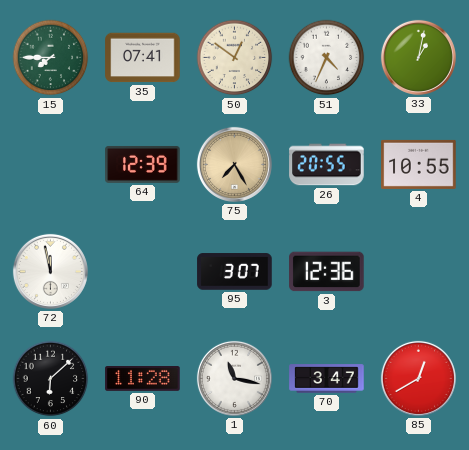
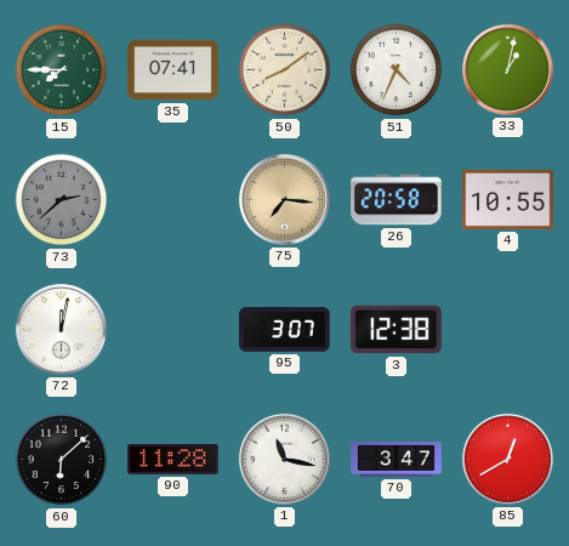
50: 12:51 -> 8:09
73: none -> 2:38
64: 12:39 -> none
75: 7:25 -> 7:16
26: 20:55 -> 20:58
72: 11:58 -> 12:02
3: 12:36 -> 12:38
